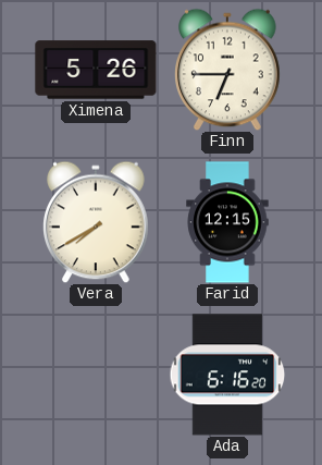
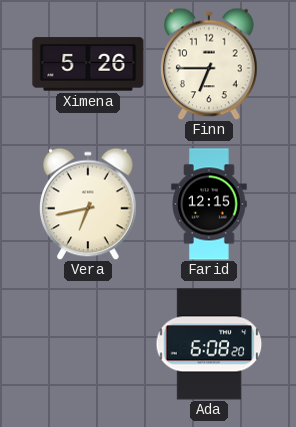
Vera: 7:40 -> 6:43
Ada: 6:16 -> 6:08
